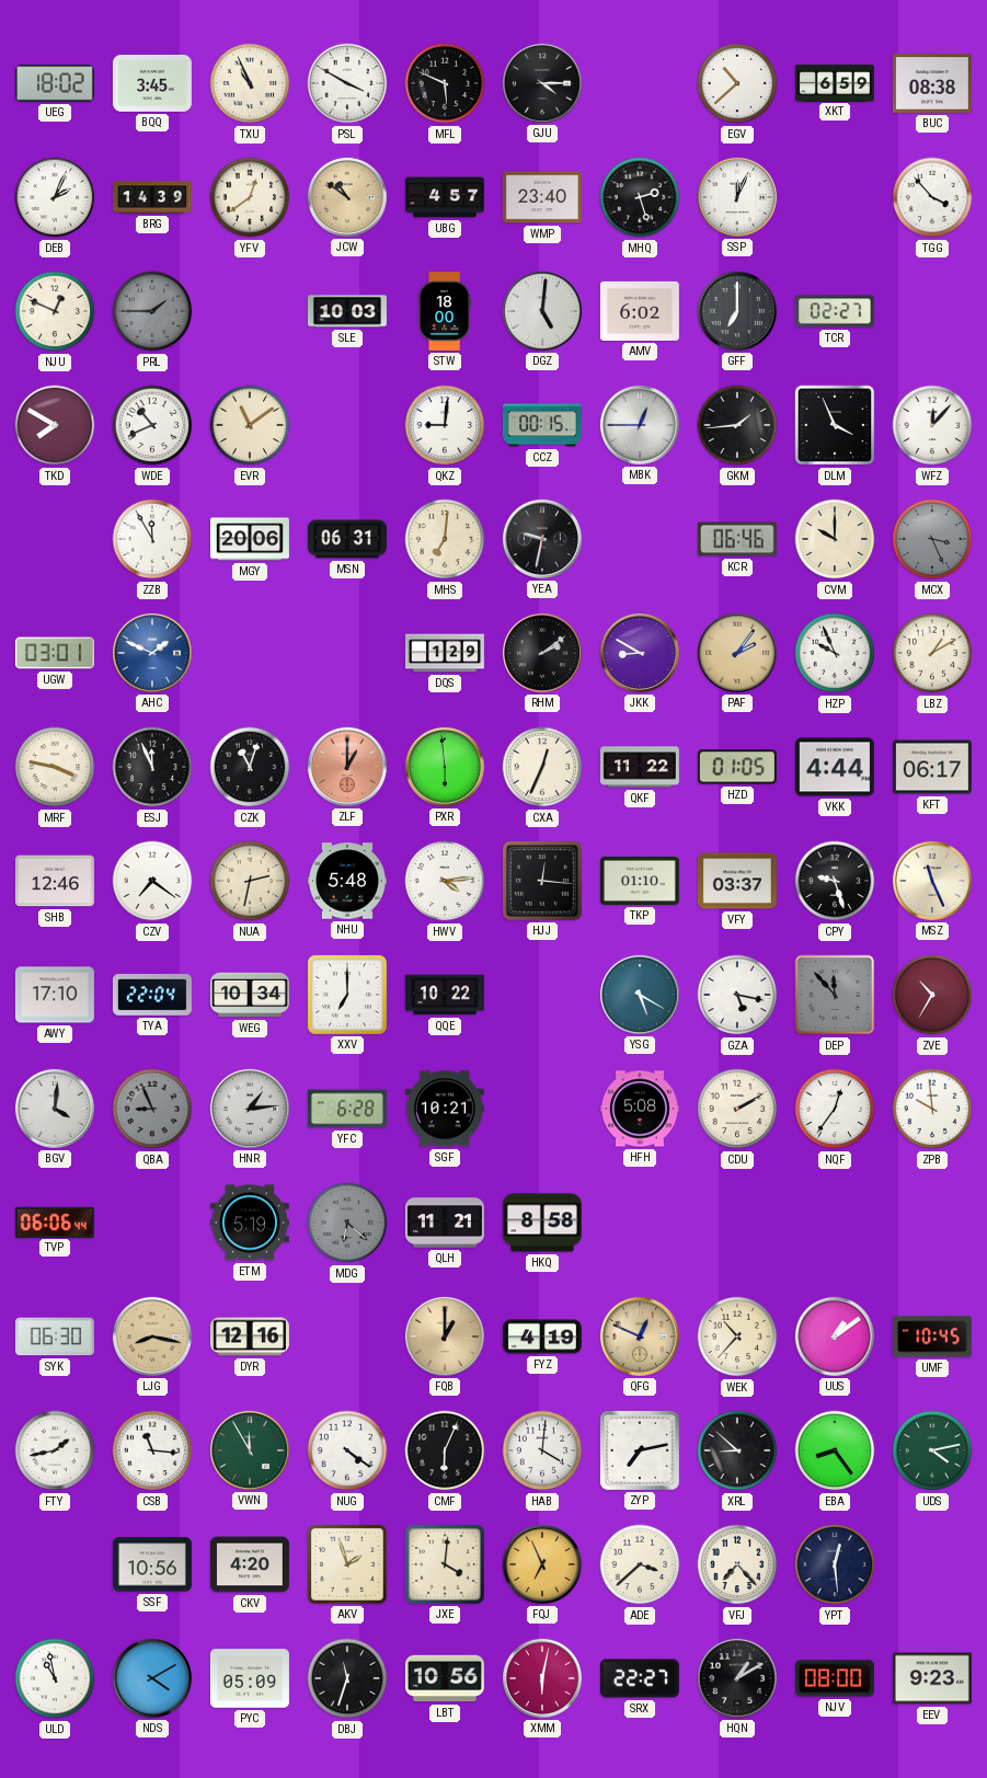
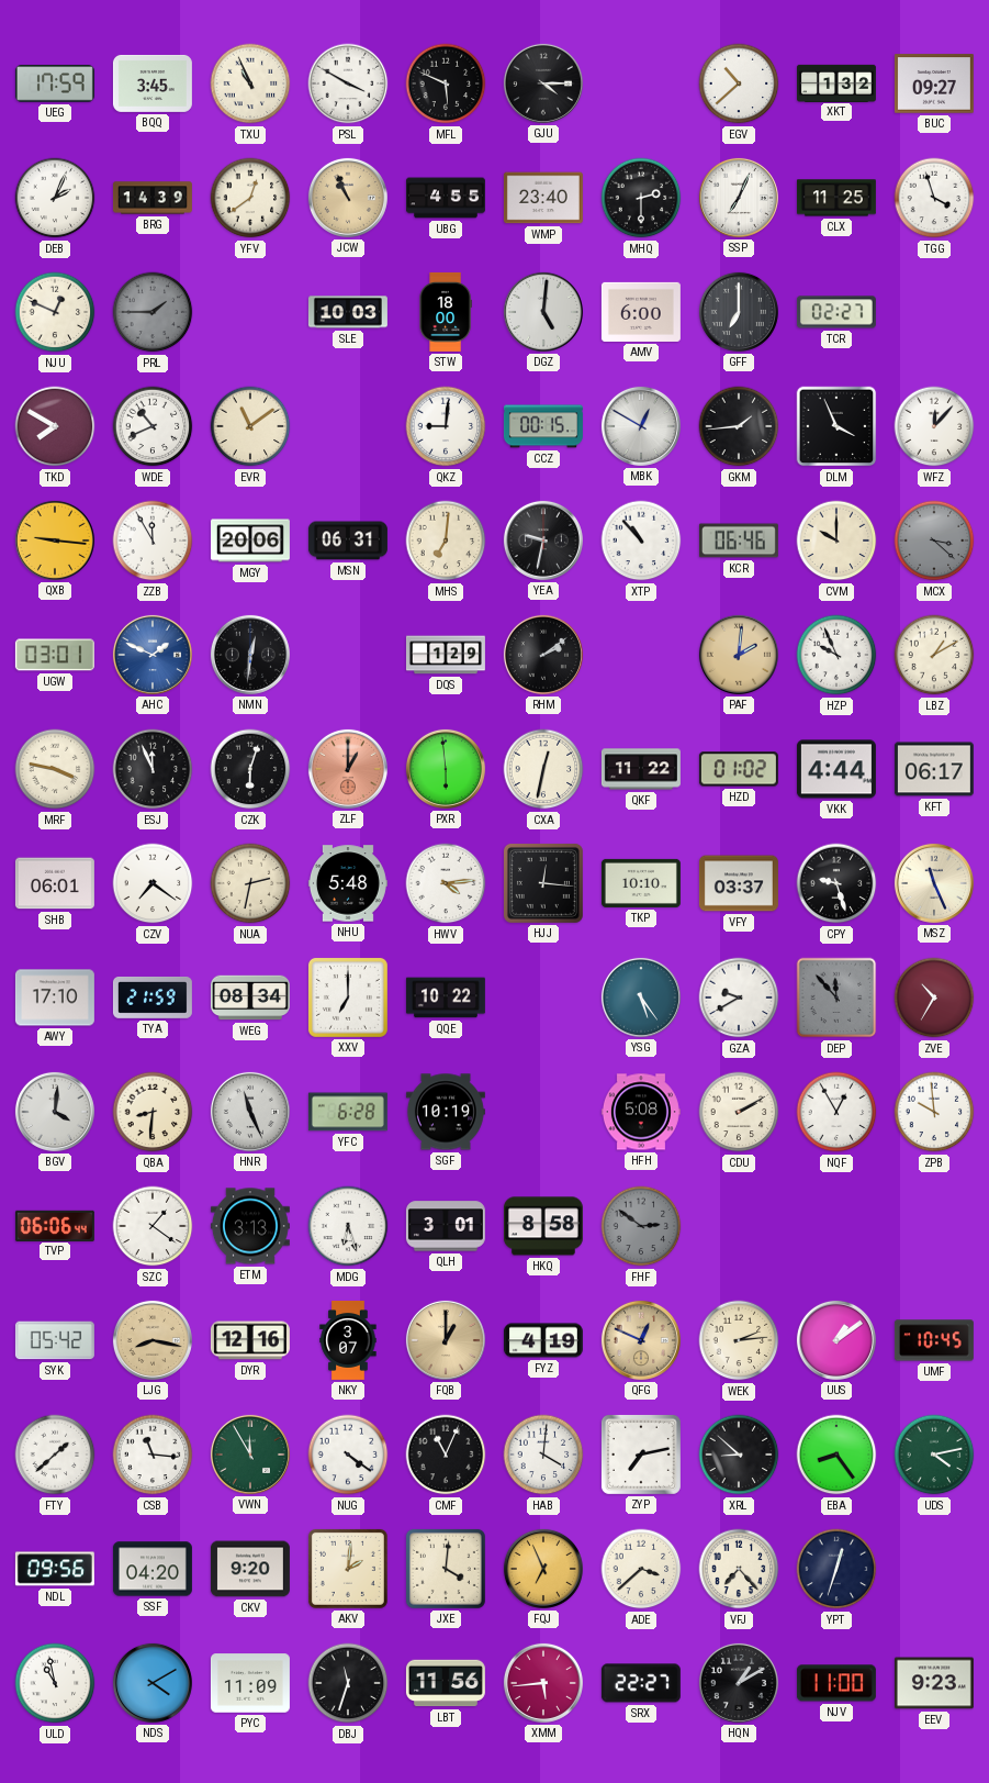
UEG: 18:02 -> 17:59
XKT: 6:59 -> 1:32
BUC: 08:38 -> 09:27
JCW: 10:51 -> 10:56
UBG: 4:57 -> 4:55
MHQ: 2:27 -> 2:30
SSP: 12:04 -> 7:04
CLX: none -> 11:25
TGG: 3:53 -> 3:57
AMV: 6:02 -> 6:00
MBK: 12:45 -> 12:50
QXB: none -> 9:16
XTP: none -> 10:53
MCX: 3:26 -> 3:22
NMN: none -> 12:31
JKK: 8:50 -> none
PAF: 2:06 -> 2:01
CZK: 11:03 -> 6:03
CXA: 12:34 -> 12:32
HZD: 01:05 -> 01:02
SHB: 12:46 -> 06:01
TKP: 01:10 -> 10:10
TYA: 22:04 -> 21:59
WEG: 10:34 -> 08:34
YSG: 5:20 -> 5:24
GZA: 5:17 -> 9:40
QBA: 8:56 -> 8:31
QBA dial: grey -> cream
HNR: 1:14 -> 11:26
SGF: 10:21 -> 10:19
NQF: 12:36 -> 12:55
SZC: none -> 1:21
ETM: 5:19 -> 3:13
MDG: 6:22 -> 6:27
MDG dial: grey -> white
QLH: 11:21 -> 3:01
FHF: none -> 2:51
SYK: 06:30 -> 05:42
NKY: none -> 3:07
WEK: 10:37 -> 2:14
FTY: 1:43 -> 1:38
CMF: 6:04 -> 11:04
NDL: none -> 09:56
SSF: 10:56 -> 04:20
CKV: 4:20 -> 9:20
AKV: 1:57 -> 2:01
YPT: 12:29 -> 12:33
PYC: 05:09 -> 11:09
LBT: 10:56 -> 11:56
XMM: 6:02 -> 5:44
NJV: 08:00 -> 11:00
